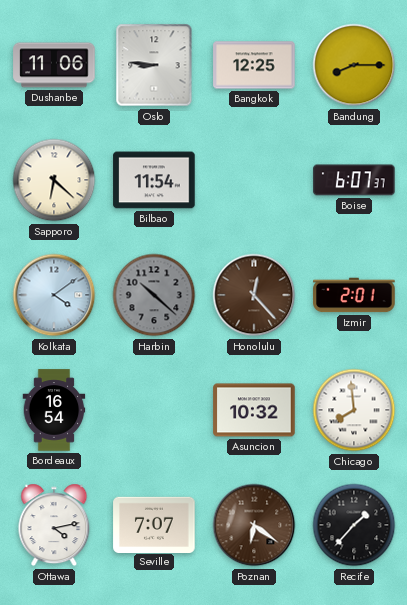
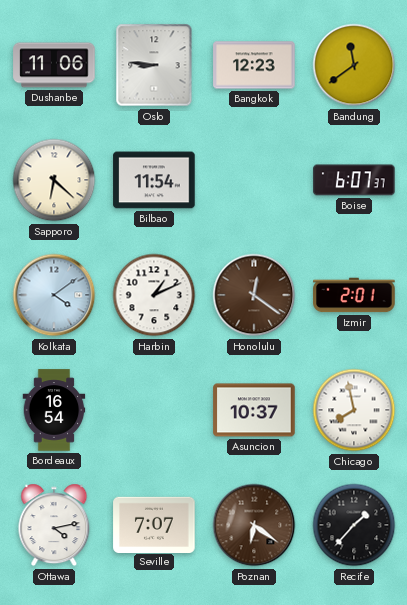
Bangkok: 12:25 -> 12:23
Bandung: 8:15 -> 11:39
Harbin: 10:22 -> 1:11
Harbin dial: grey -> white
Honolulu: 12:23 -> 12:21
Asuncion: 10:32 -> 10:37
Chicago: 7:59 -> 7:58
